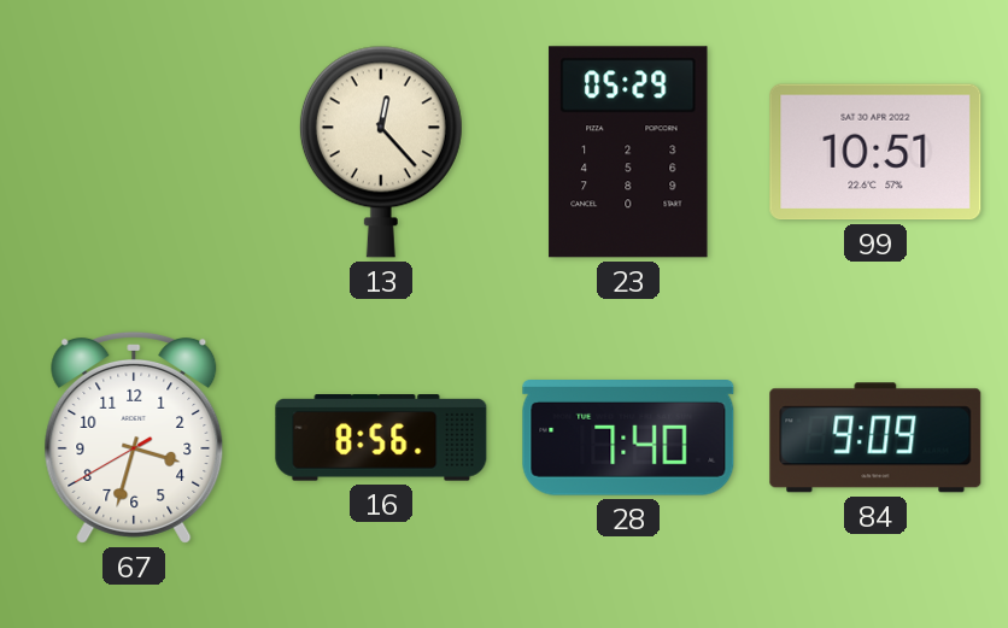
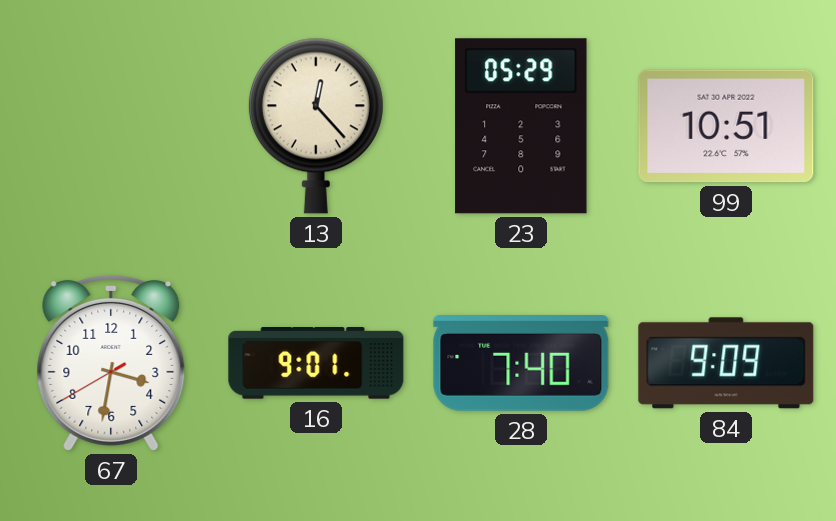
67: 3:32 -> 3:31
16: 8:56 -> 9:01
